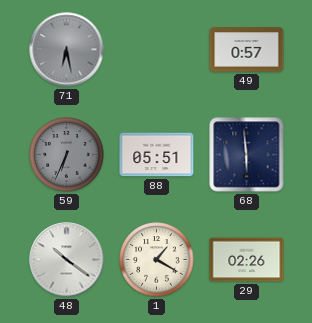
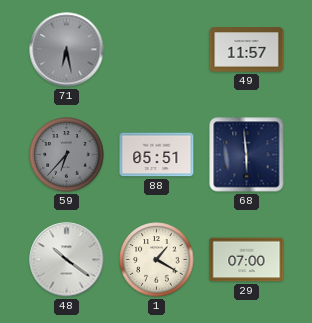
49: 0:57 -> 11:57
59: 6:34 -> 6:37
29: 02:26 -> 07:00
